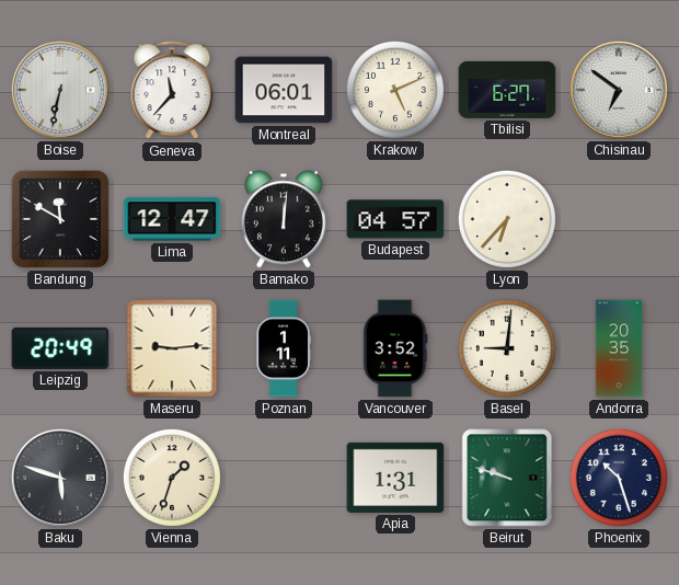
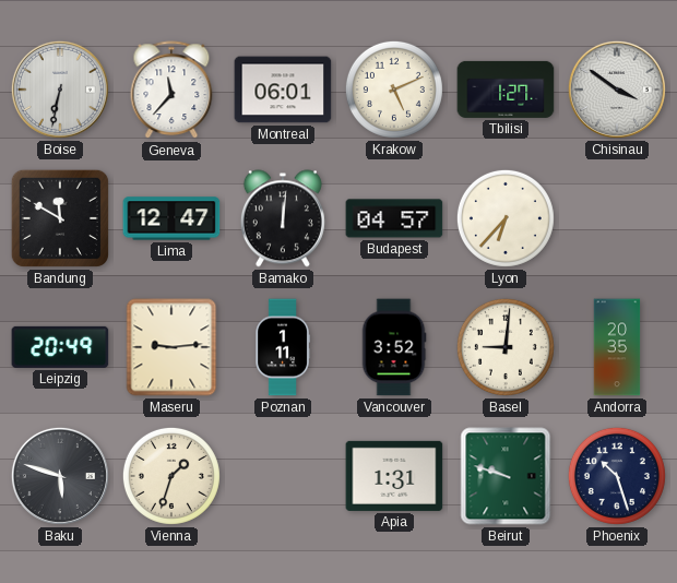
Tbilisi: 6:27 -> 1:27
Chisinau: 6:51 -> 3:51
